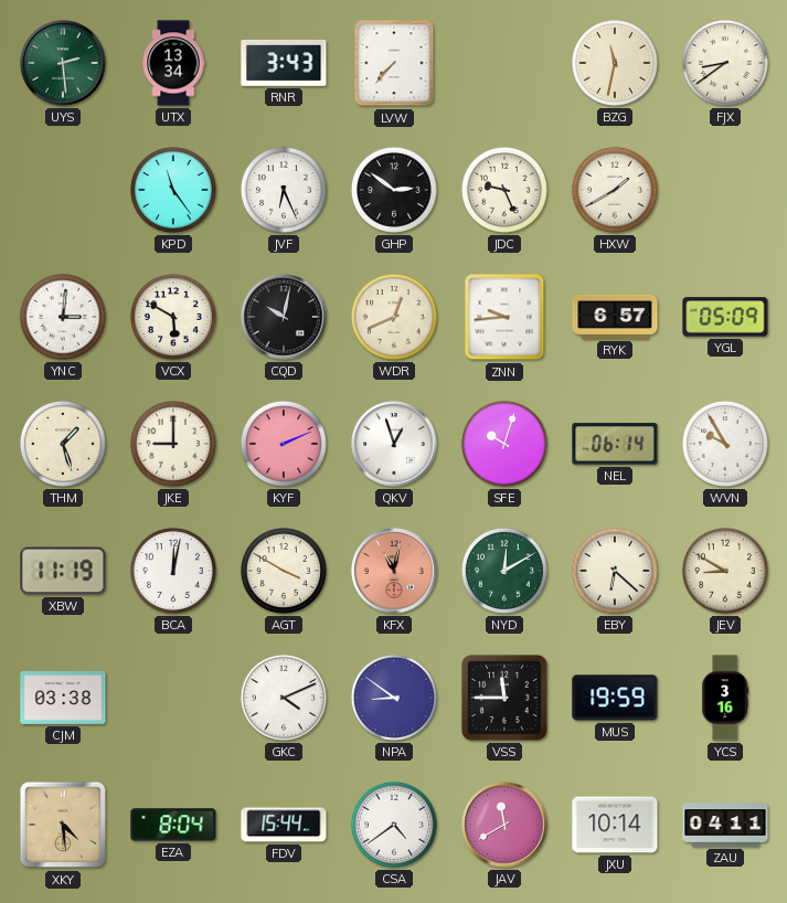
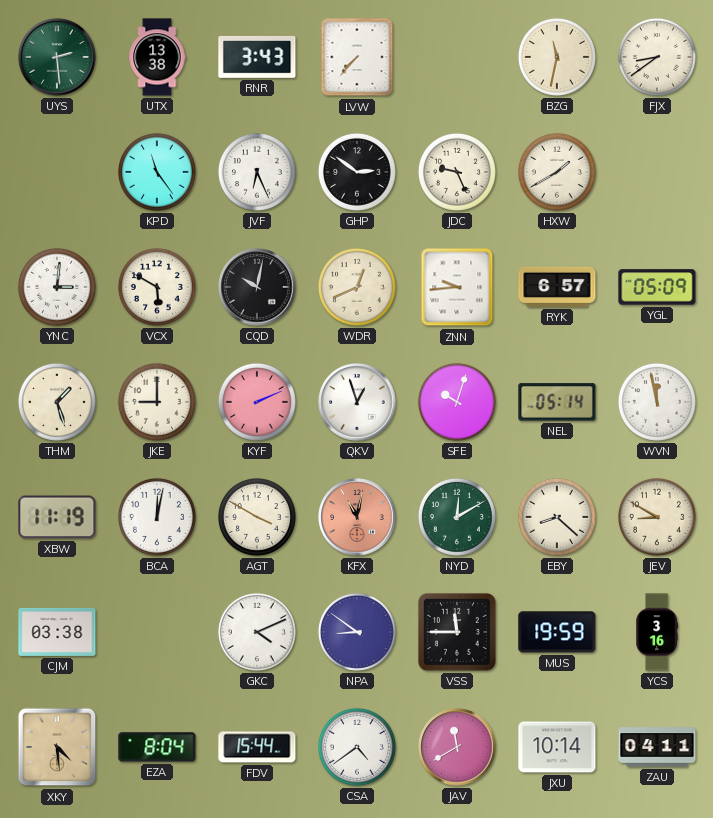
UTX: 13:34 -> 13:38
NEL: 06:14 -> 05:14
WVN: 9:55 -> 11:58
EBY: 6:22 -> 8:22
